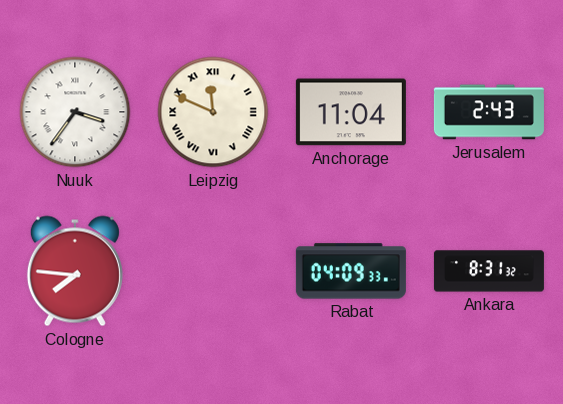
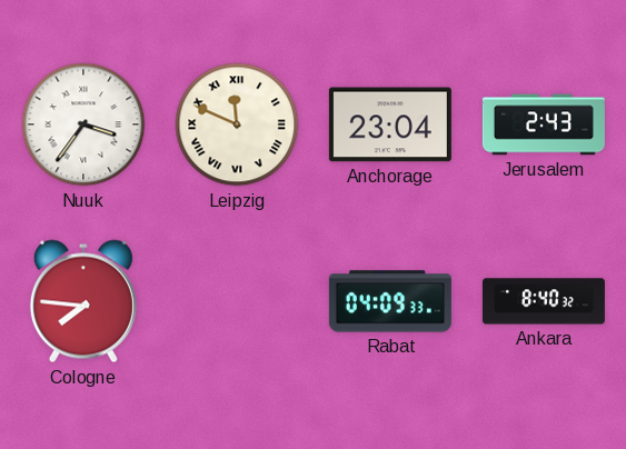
Anchorage: 11:04 -> 23:04
Ankara: 8:31 -> 8:40
